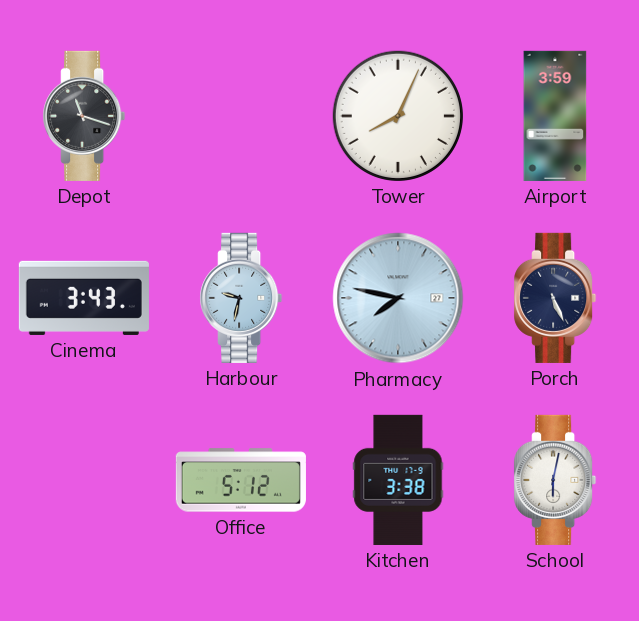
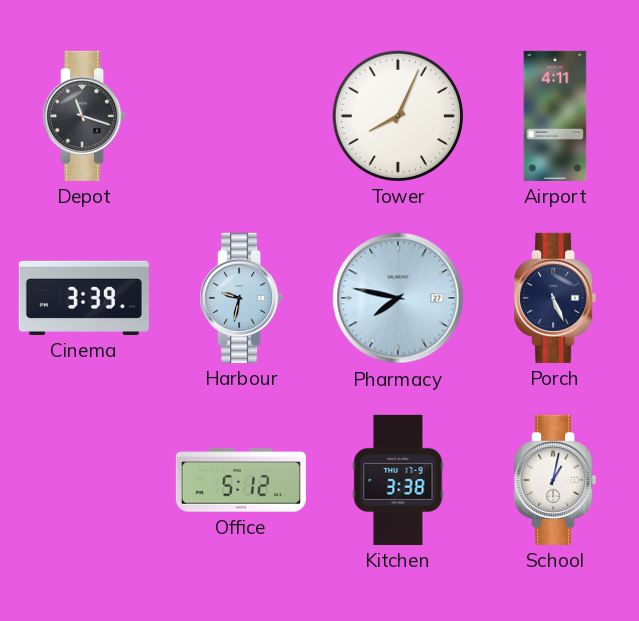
Airport: 3:59 -> 4:11
Cinema: 3:43 -> 3:39
School: 6:02 -> 1:02
